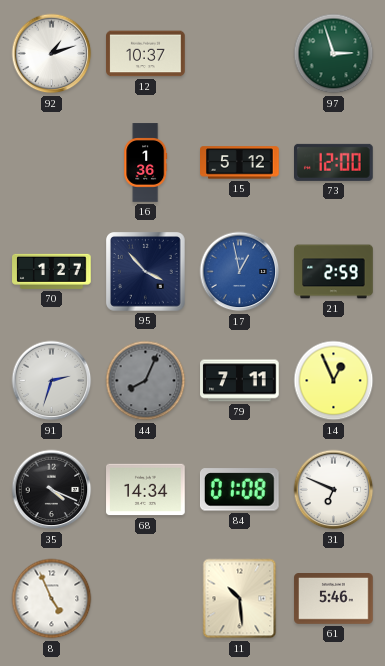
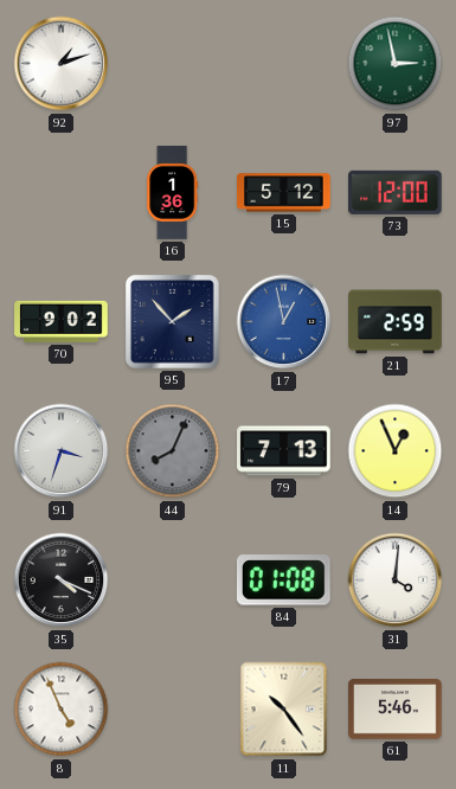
12: 10:37 -> none
97: 2:57 -> 2:58
70: 1:27 -> 9:02
95: 3:53 -> 1:53
91: 2:33 -> 3:33
79: 7:11 -> 7:13
68: 14:34 -> none
31: 6:49 -> 4:01
11: 10:29 -> 10:24
